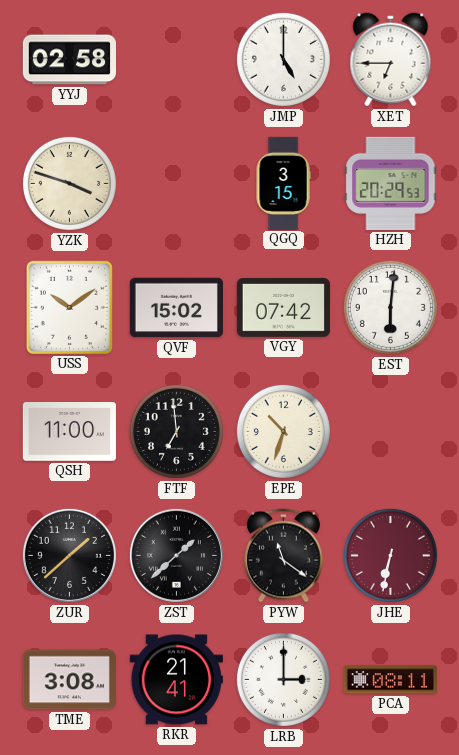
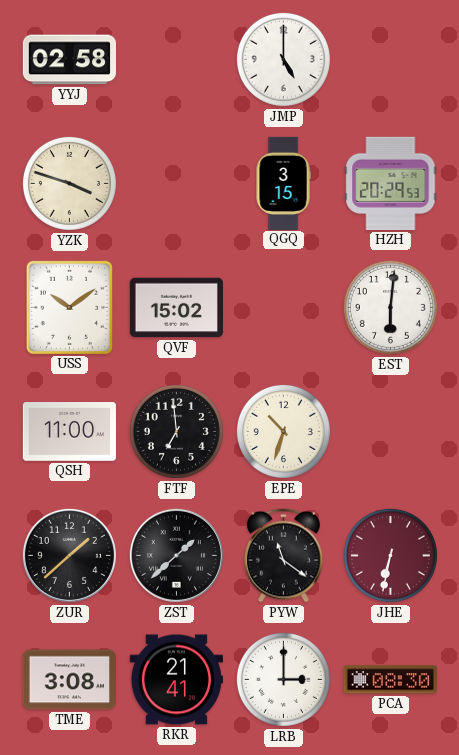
XET: 6:45 -> none
VGY: 07:42 -> none
PCA: 08:11 -> 08:30
